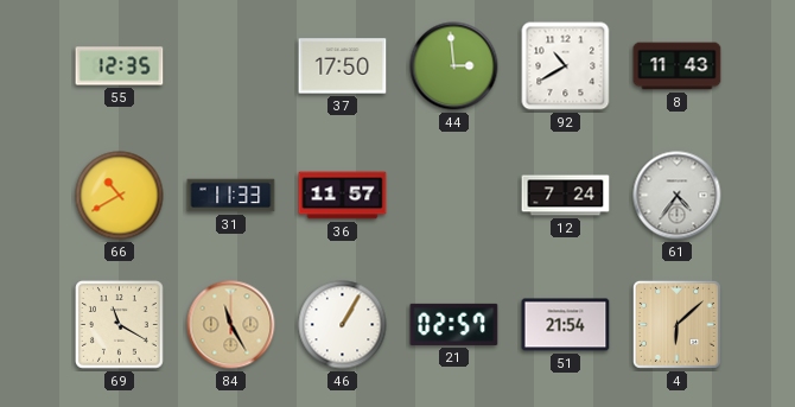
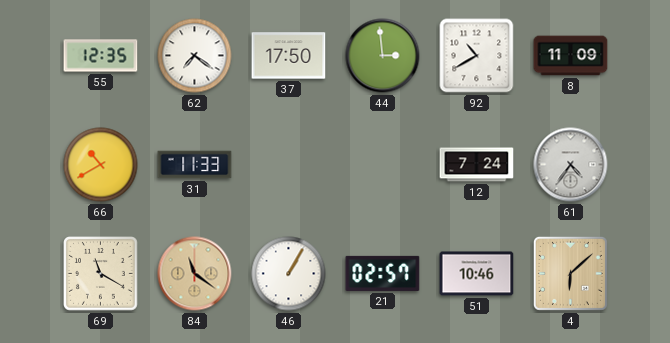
62: none -> 7:21
8: 11:43 -> 11:09
36: 11:57 -> none
84: 11:25 -> 11:21
51: 21:54 -> 10:46
